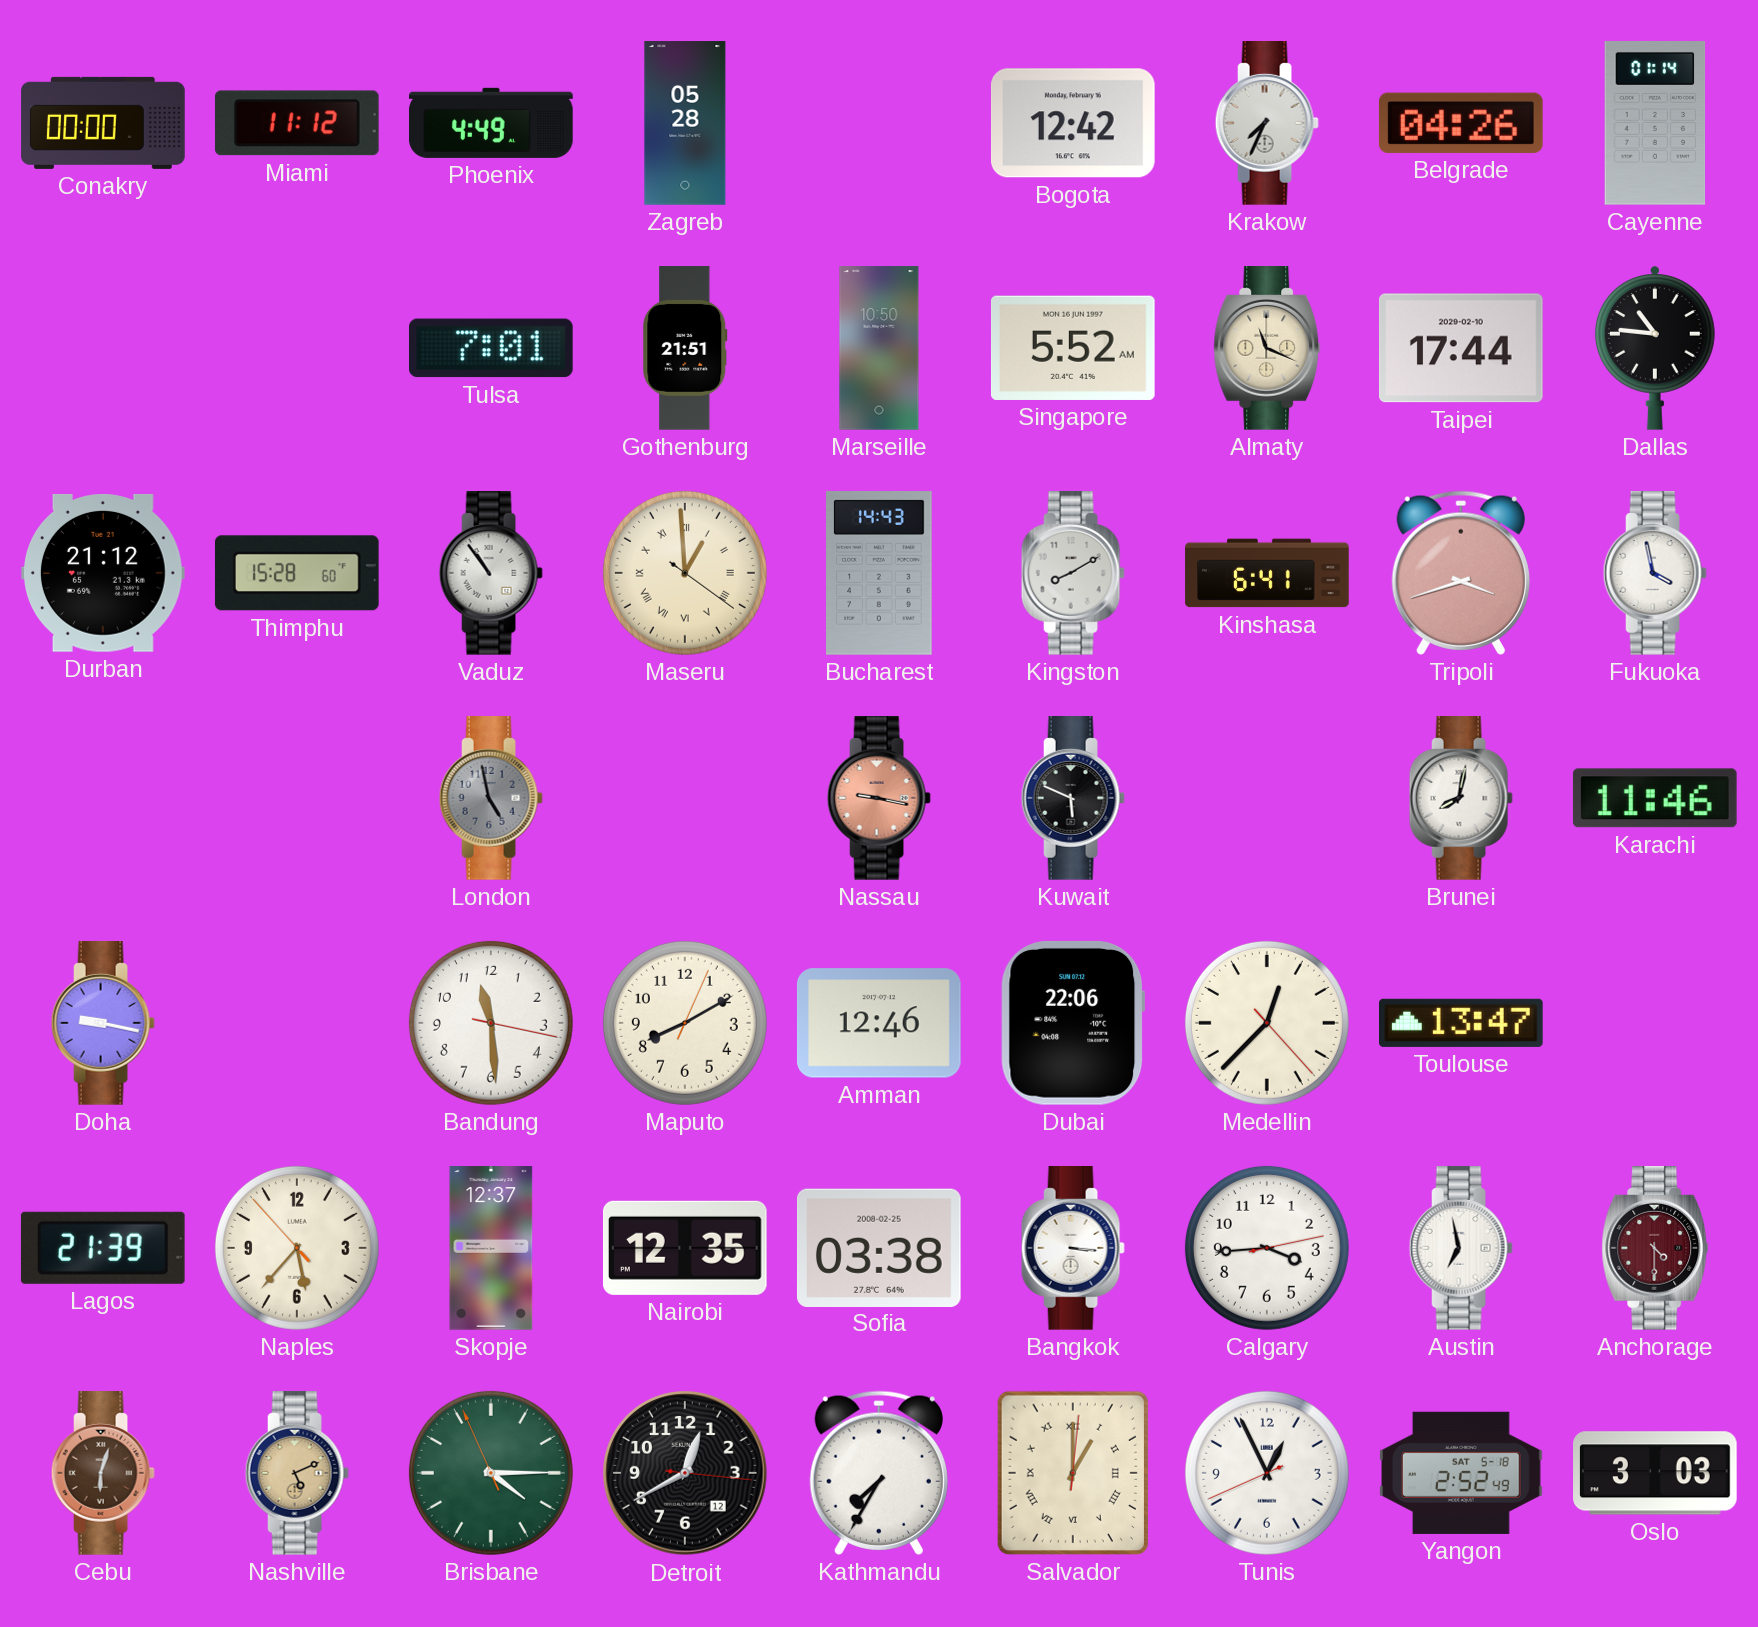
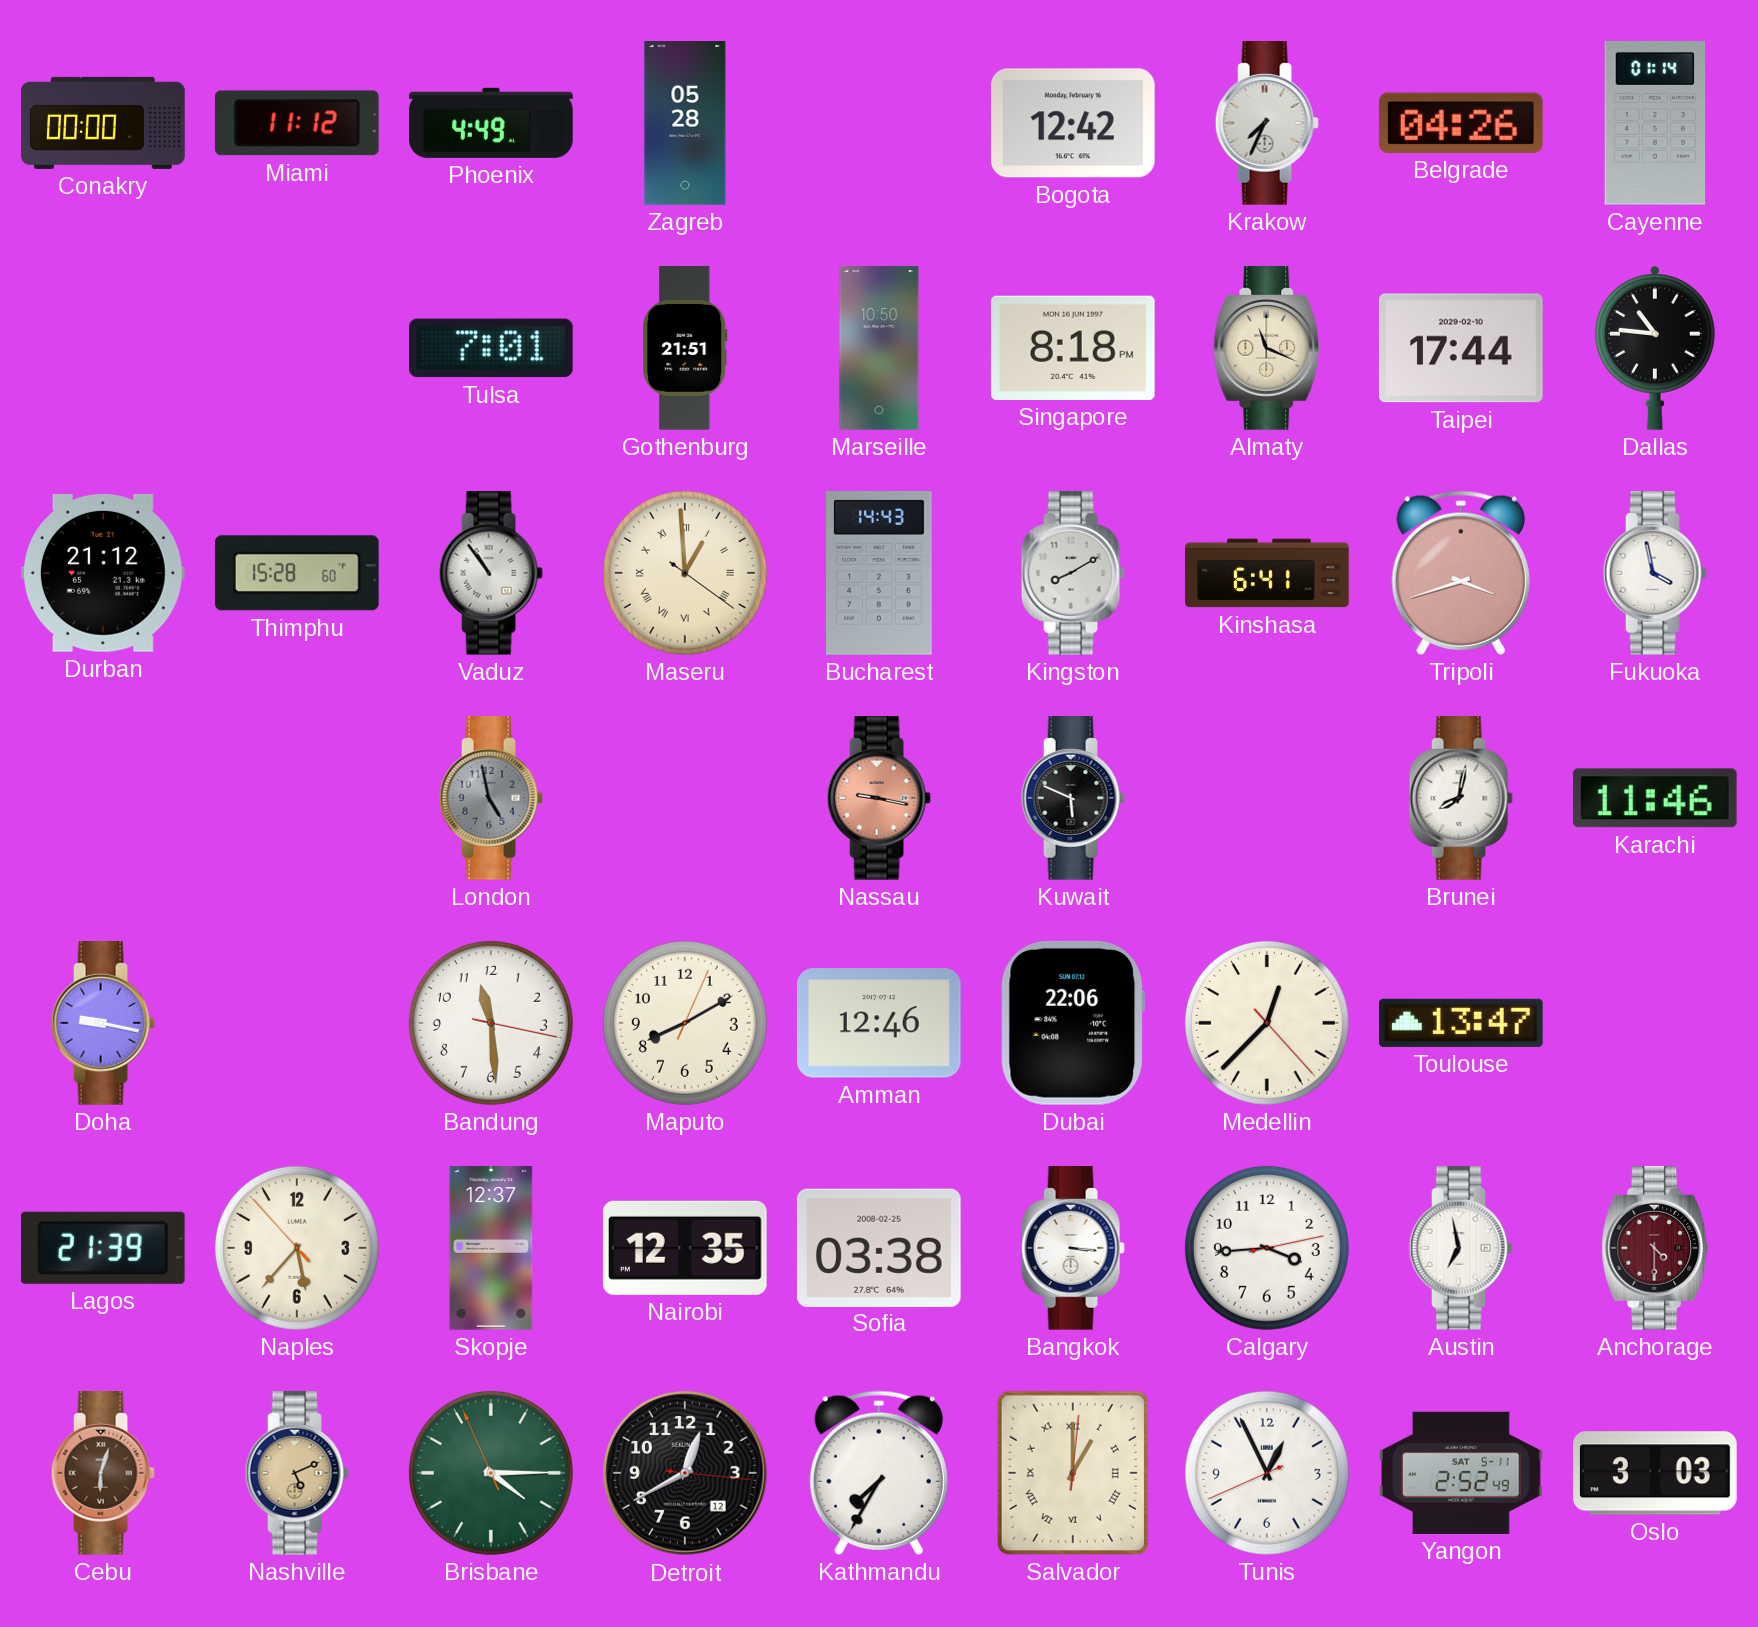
Singapore: 5:52 -> 8:18
Yangon date: SAT 5-18 -> SAT 5-11
